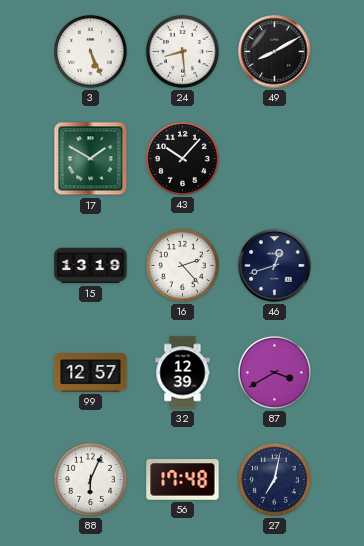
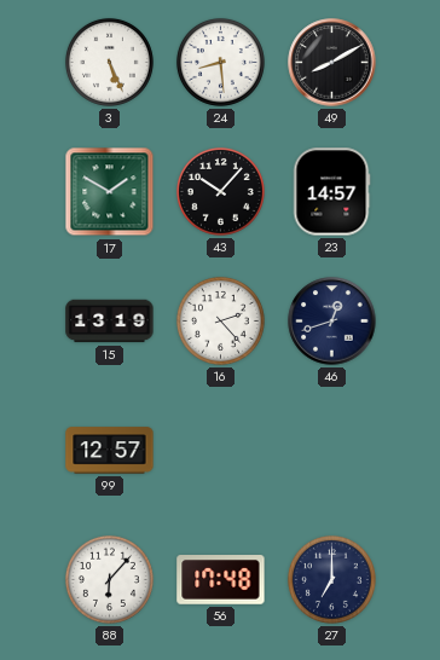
23: none -> 14:57
32: 12:39 -> none
87: 3:40 -> none
88: 6:04 -> 6:07
27: 7:02 -> 7:00
